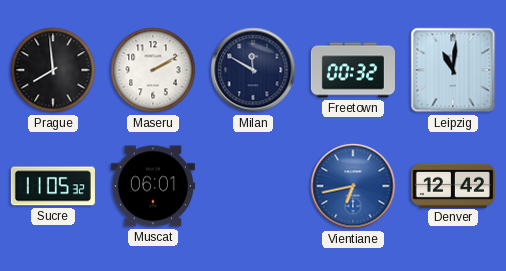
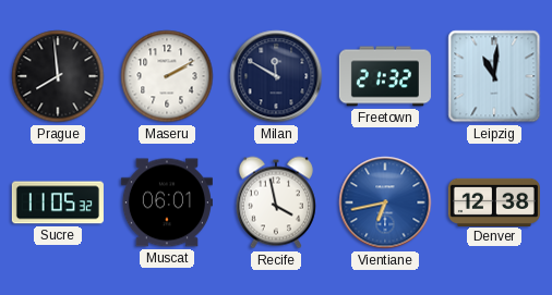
Freetown: 00:32 -> 21:32
Recife: none -> 3:58
Denver: 12:42 -> 12:38
